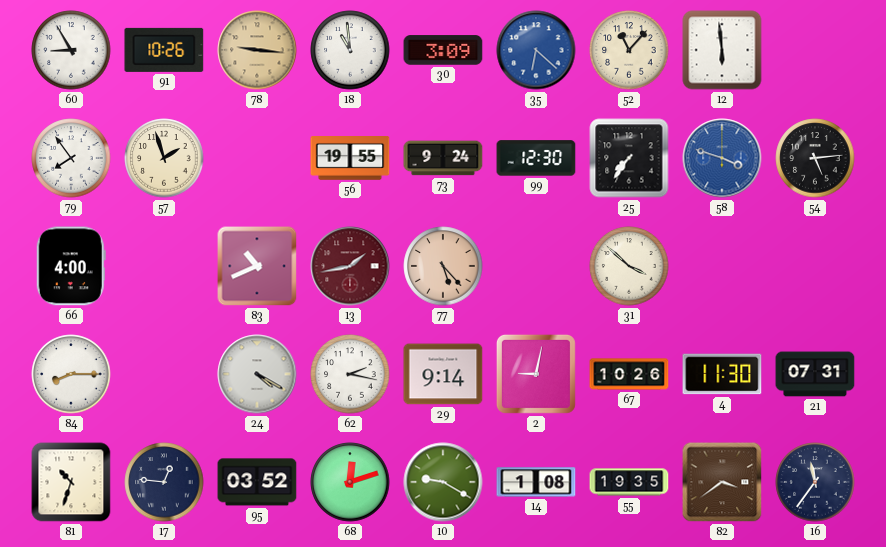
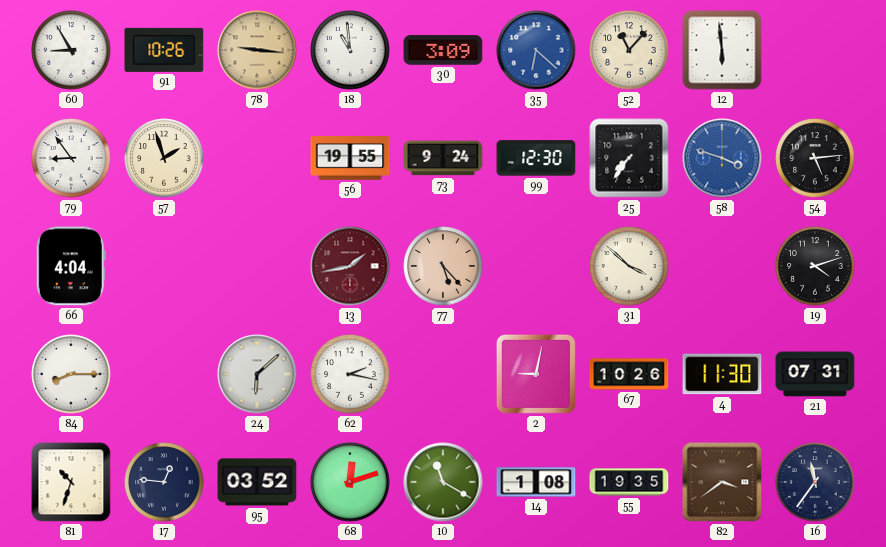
79: 7:54 -> 8:54
66: 4:00 -> 4:04
83: 10:41 -> none
19: none -> 4:12
24: 4:20 -> 6:08
29: 9:14 -> none
10: 9:20 -> 11:20
